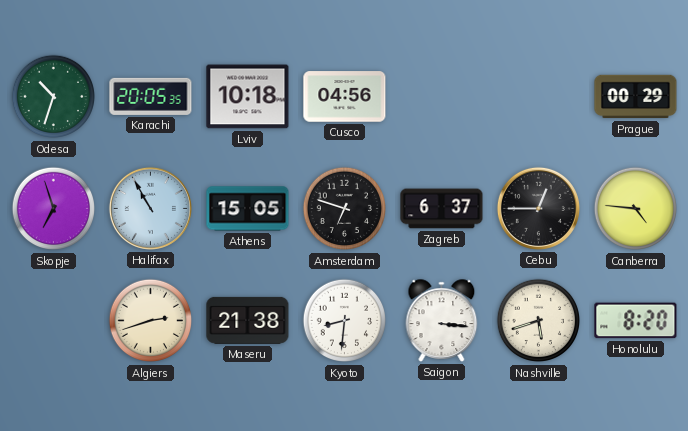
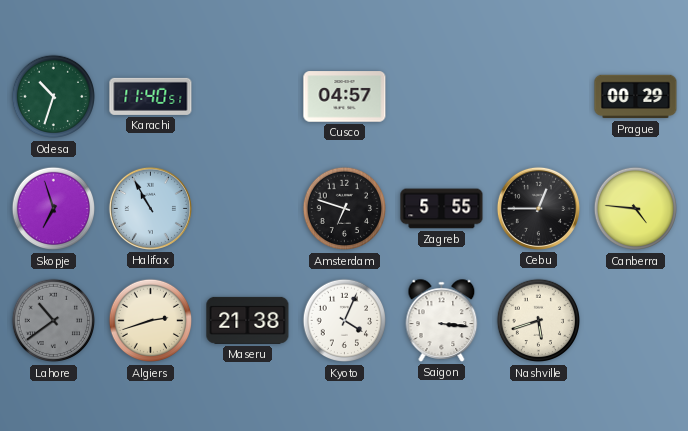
Karachi: 20:05 -> 11:40
Lviv: 10:18 -> none
Cusco: 04:56 -> 04:57
Athens: 15:05 -> none
Zagreb: 6:37 -> 5:55
Lahore: none -> 10:39
Kyoto: 8:31 -> 4:04
Honolulu: 8:20 -> none
